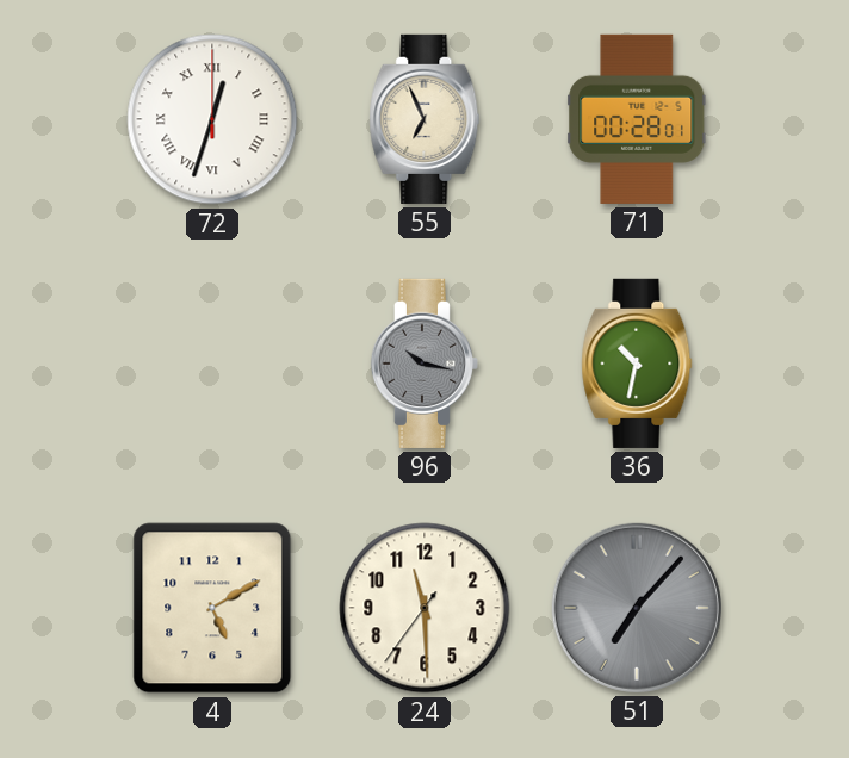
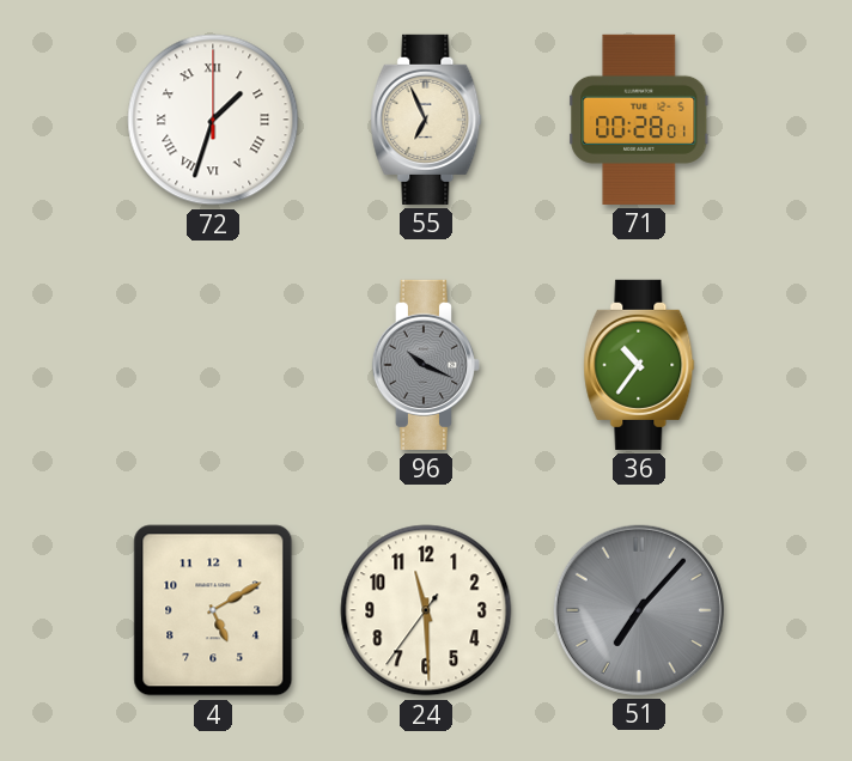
72: 12:33 -> 1:33
96: 10:17 -> 10:19
36: 10:32 -> 10:36
